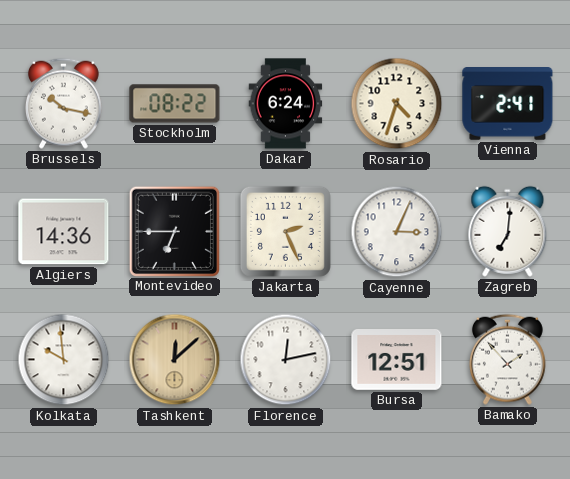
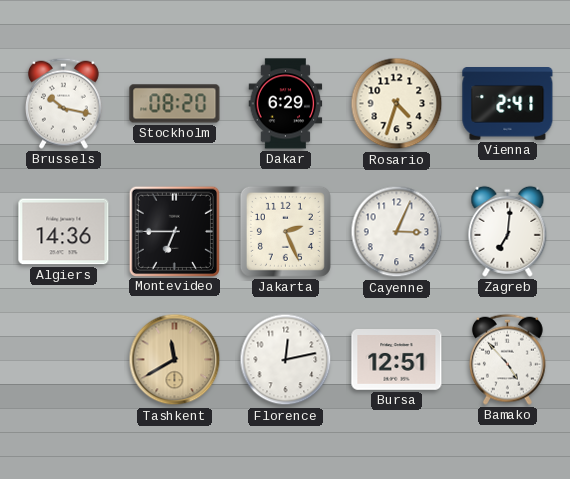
Stockholm: 08:22 -> 08:20
Dakar: 6:24 -> 6:29
Kolkata: 9:59 -> none
Tashkent: 12:08 -> 11:40
Bamako: 1:53 -> 4:53
